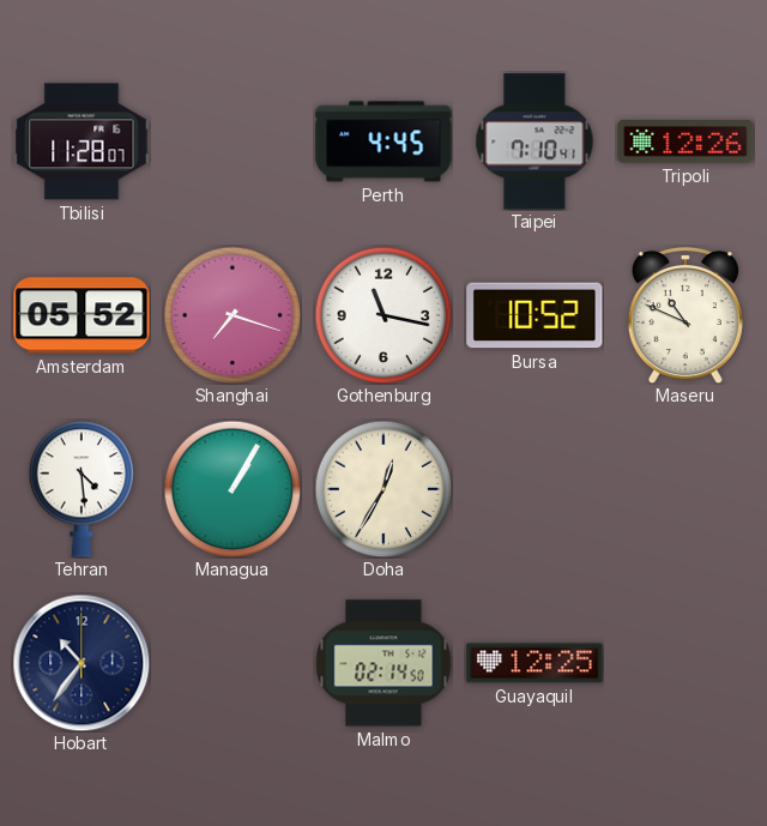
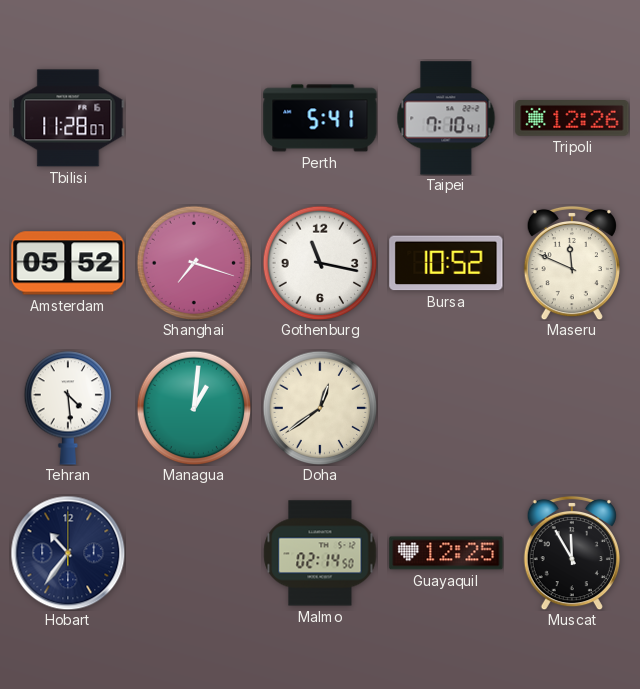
Perth: 4:45 -> 5:41
Maseru: 10:49 -> 11:49
Managua: 1:05 -> 1:01
Doha: 12:35 -> 12:39
Muscat: none -> 11:55
